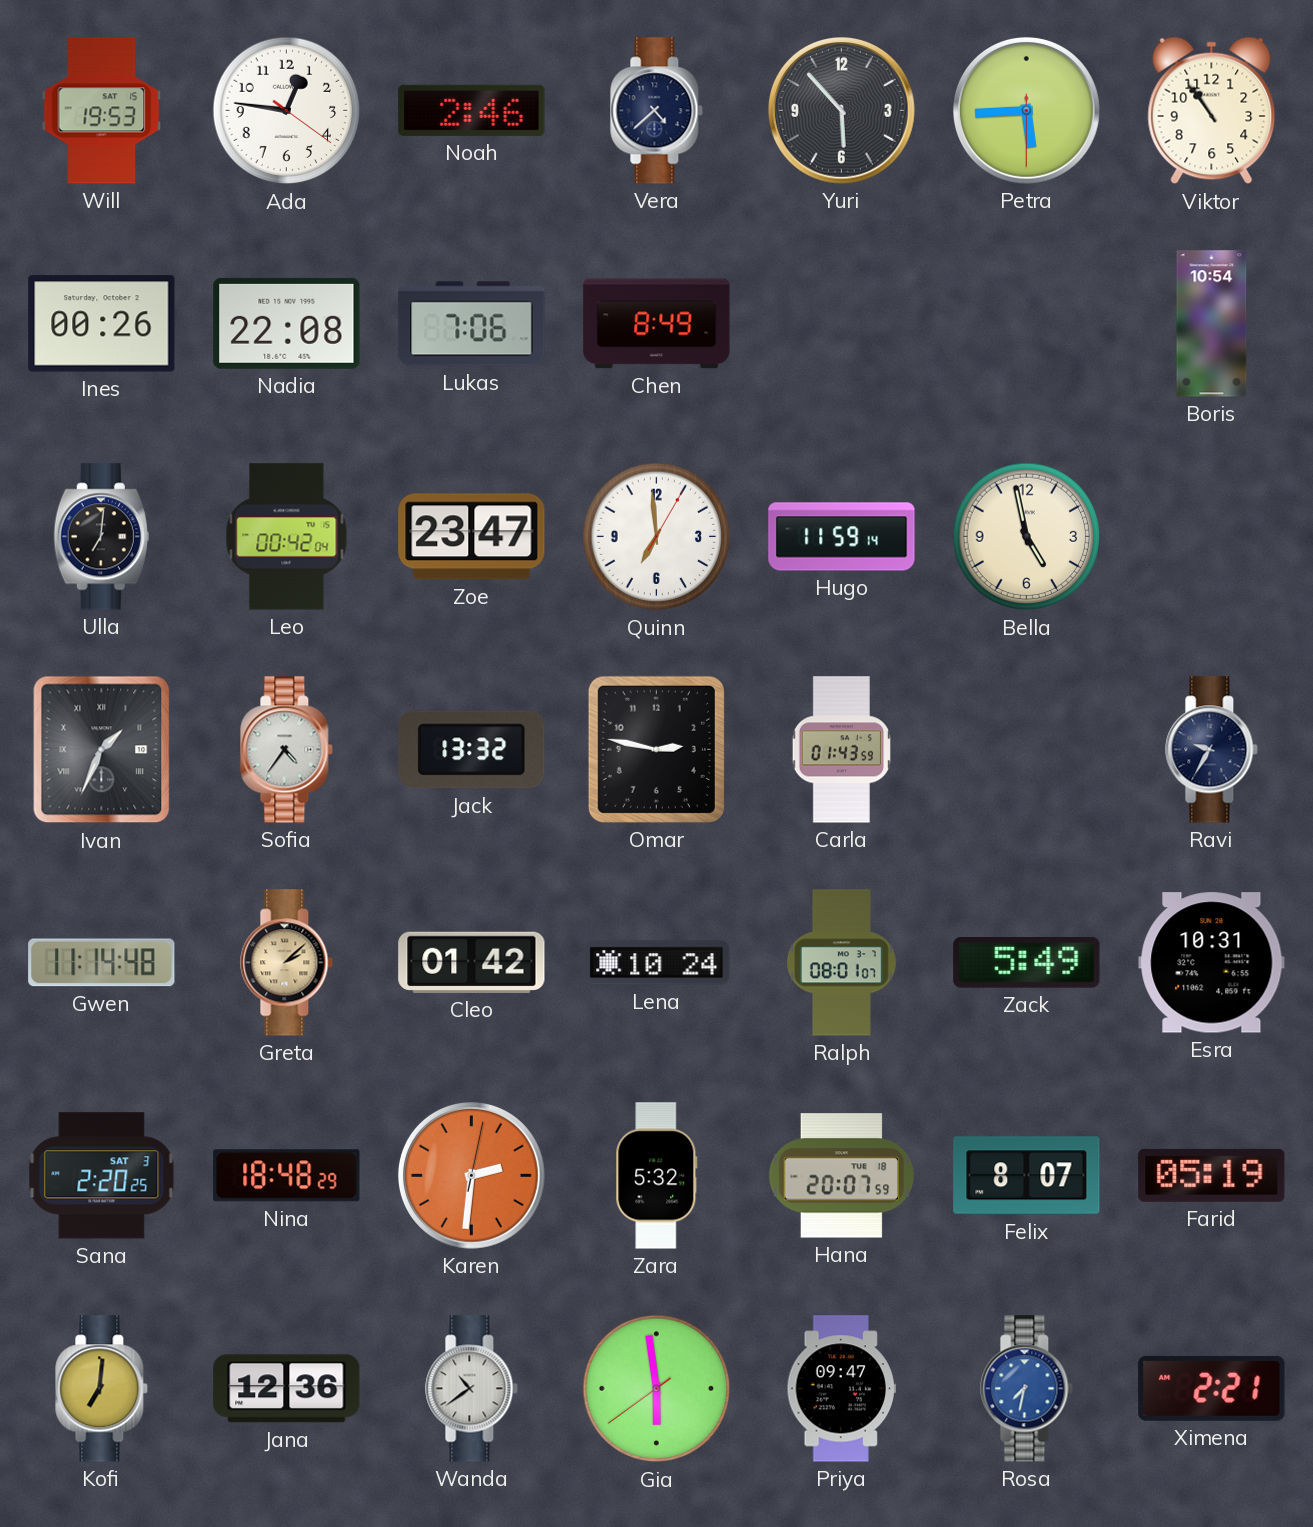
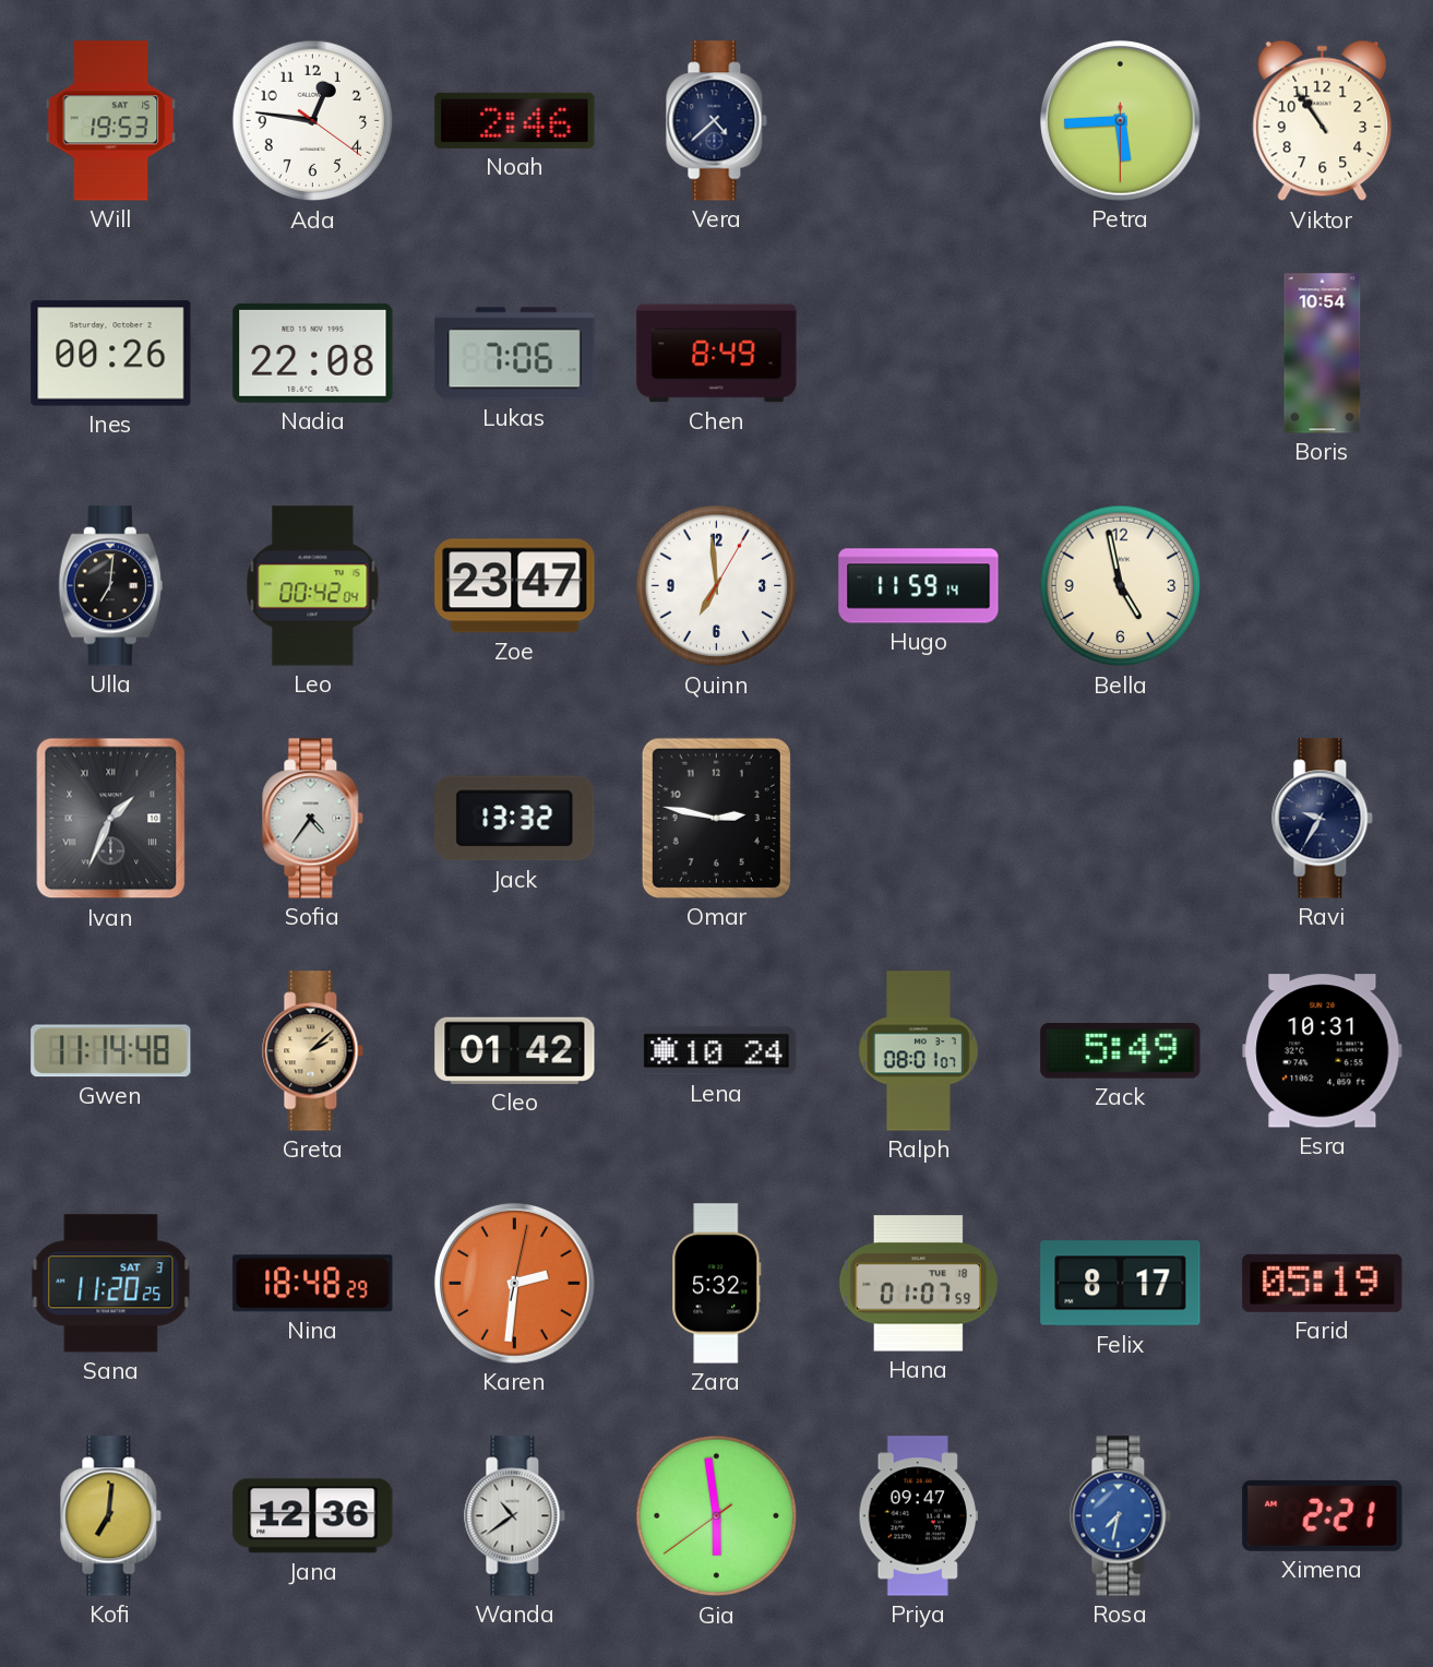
Yuri: 5:53 -> none
Carla: 01:43 -> none
Sana: 2:20 -> 11:20
Hana: 20:07 -> 01:07
Felix: 8:07 -> 8:17
